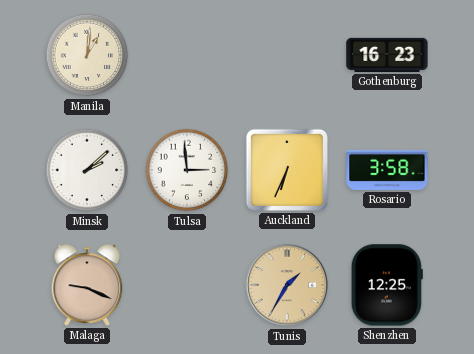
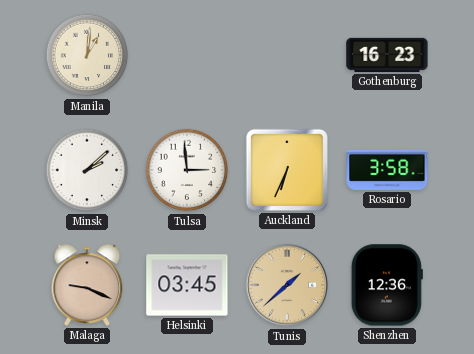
Helsinki: none -> 03:45
Tunis: 1:35 -> 1:38
Shenzhen: 12:25 -> 12:36
